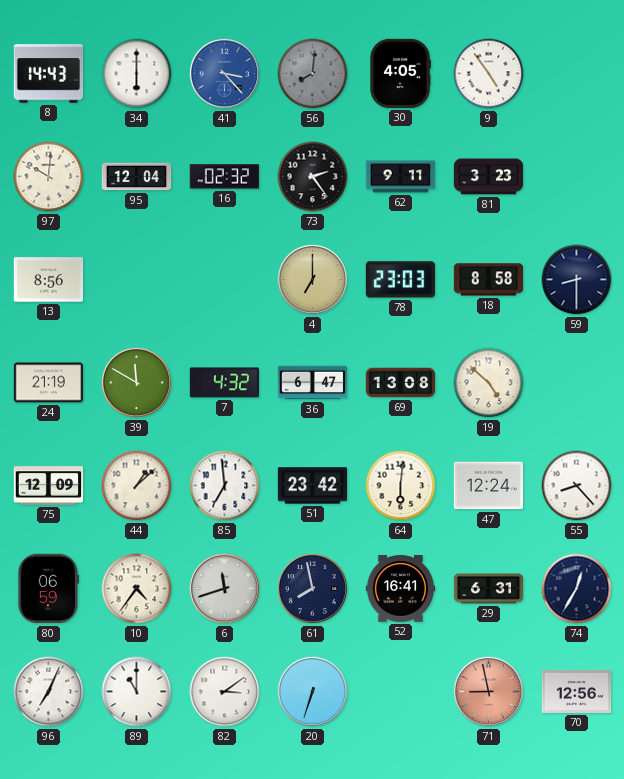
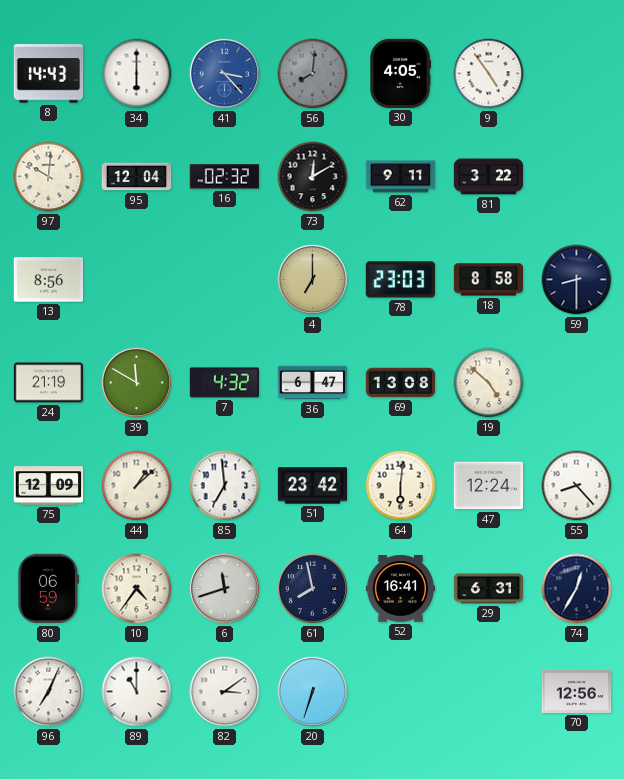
73: 2:24 -> 12:10
81: 3:23 -> 3:22
71: 8:58 -> none
